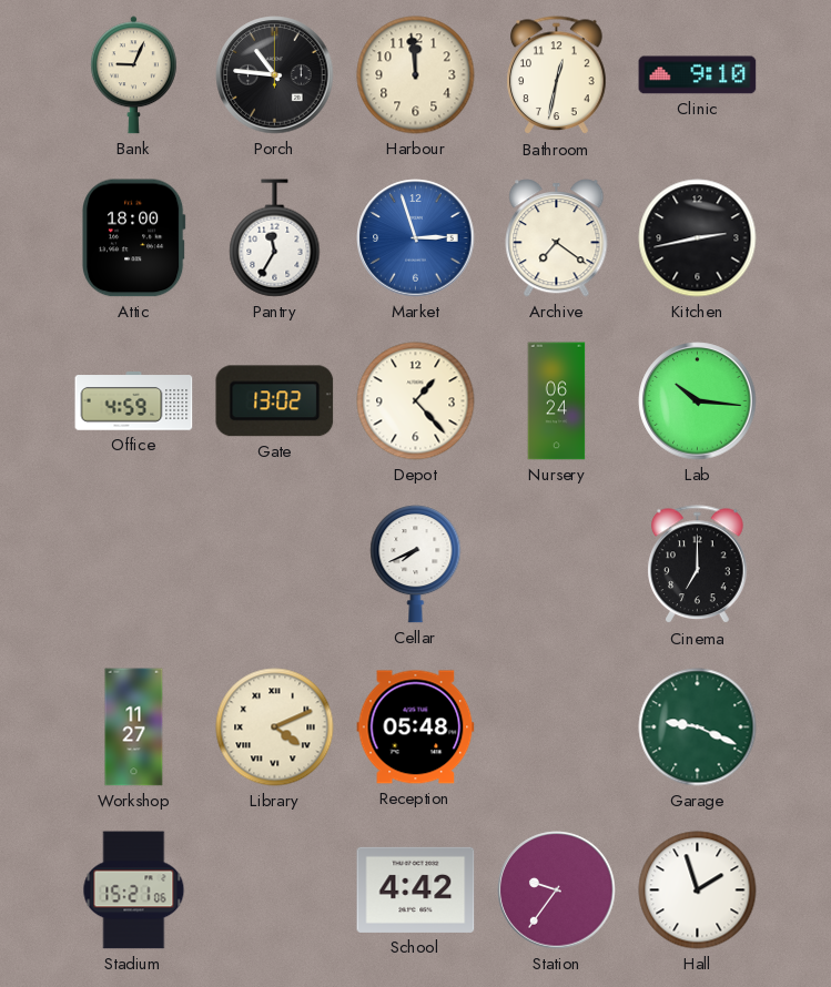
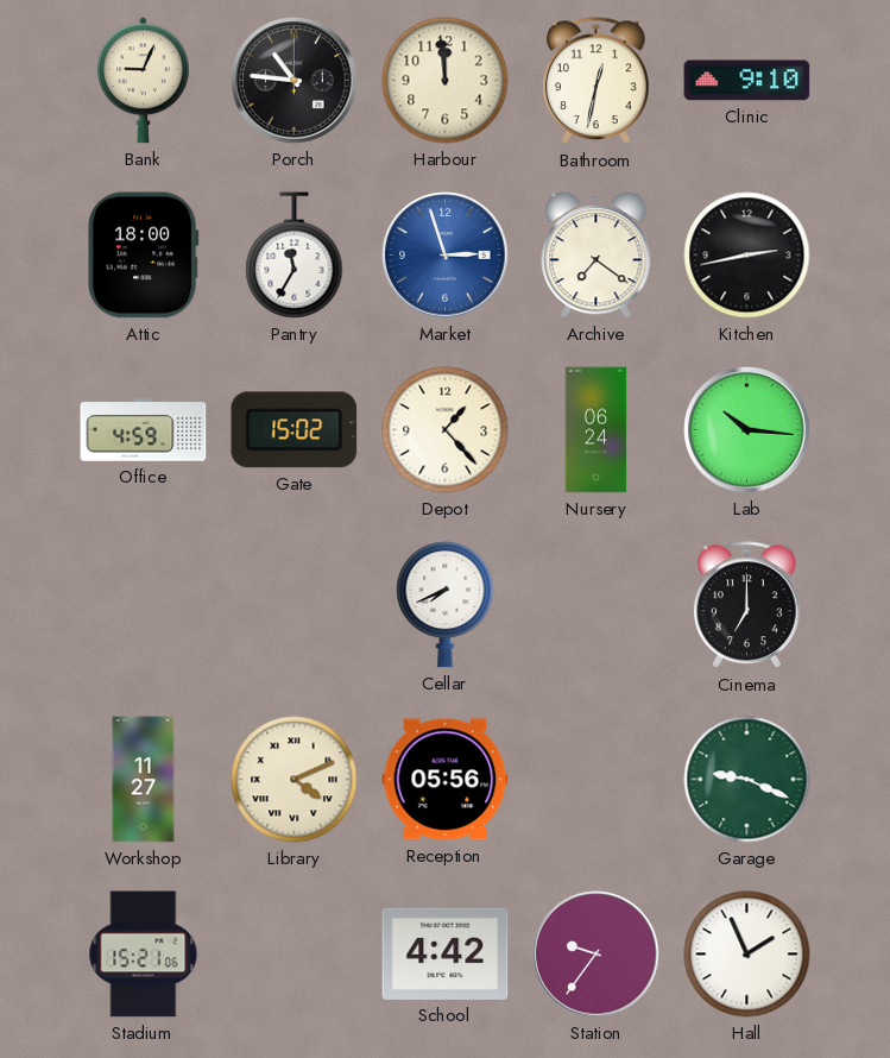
Gate: 13:02 -> 15:02
Reception: 05:48 -> 05:56
Hall: 1:57 -> 1:56
